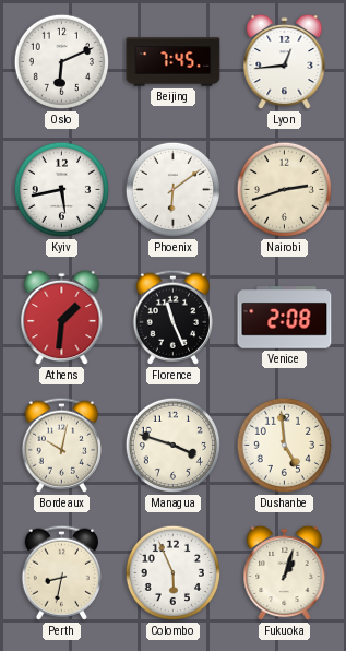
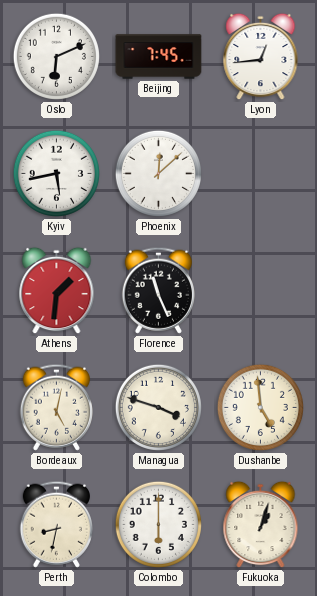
Phoenix: 6:09 -> 12:08
Nairobi: 2:42 -> none
Venice: 2:08 -> none
Bordeaux: 10:02 -> 5:02
Colombo: 5:56 -> 6:00
